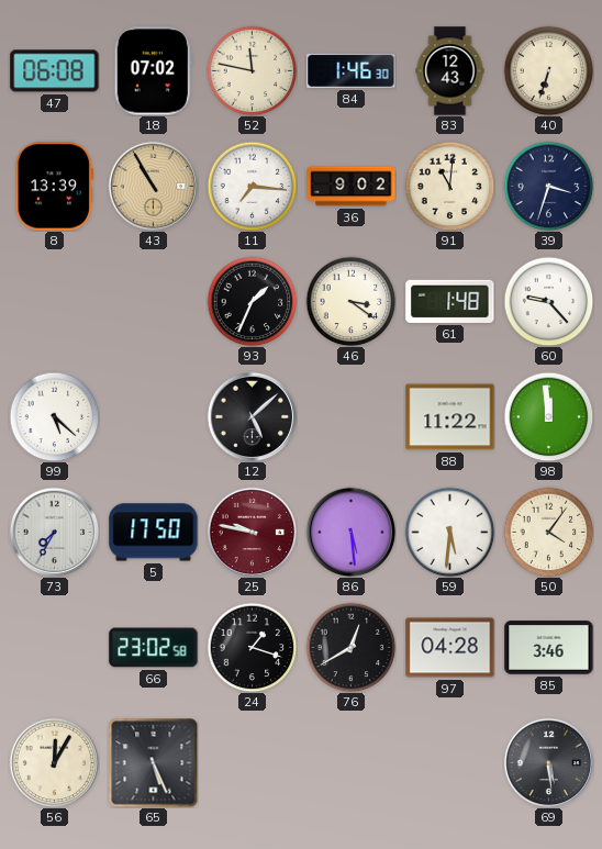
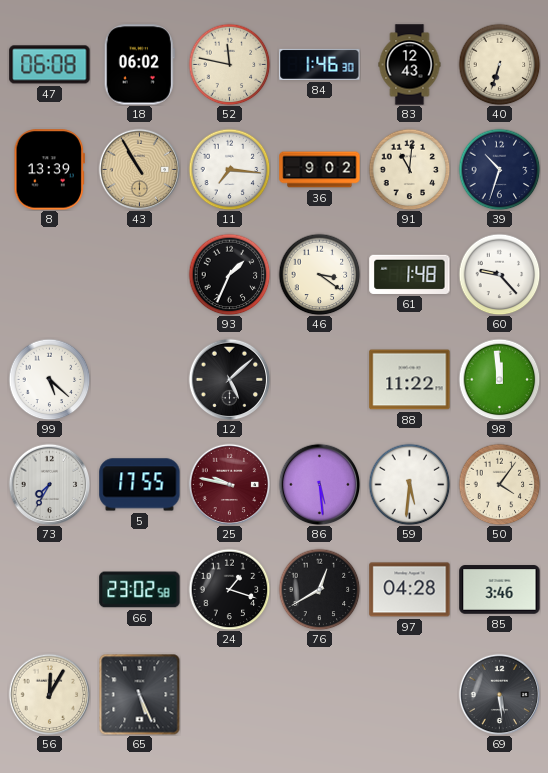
18: 07:02 -> 06:02
39: 3:33 -> 10:33
5: 17:50 -> 17:55
